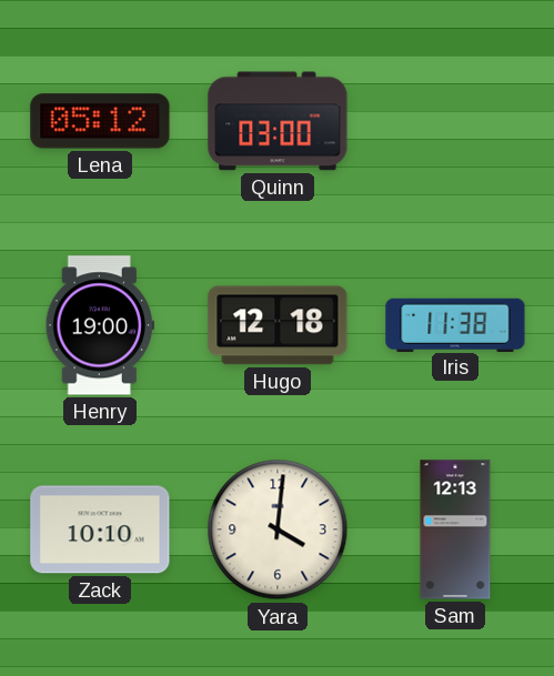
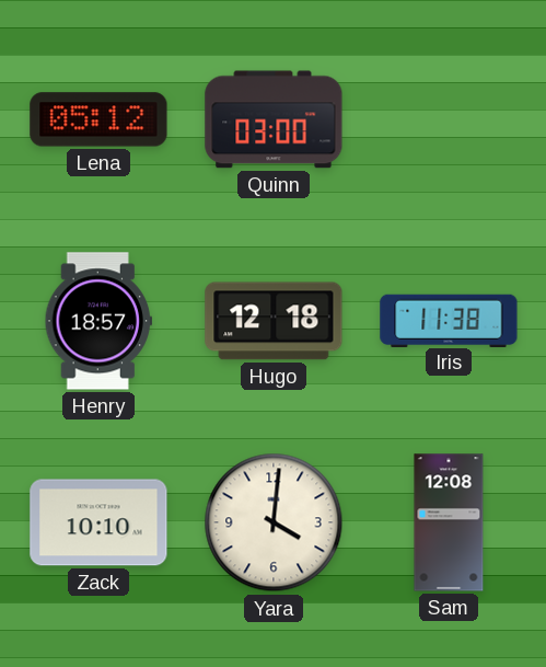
Henry: 19:00 -> 18:57
Sam: 12:13 -> 12:08
